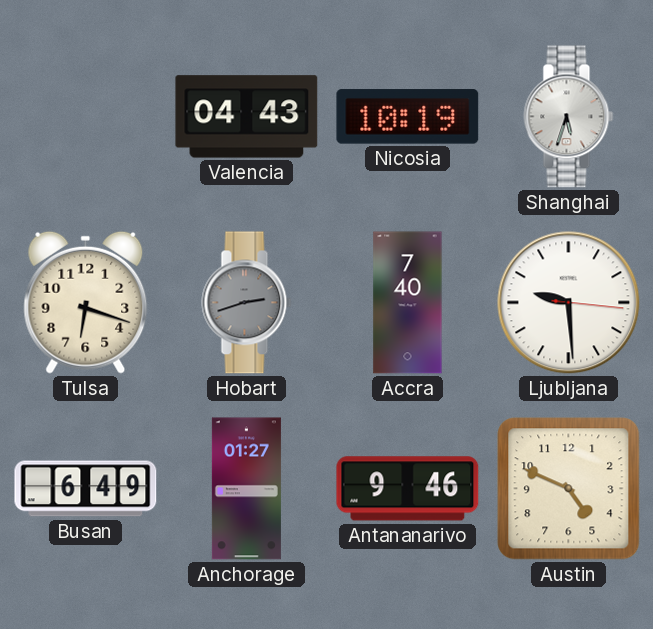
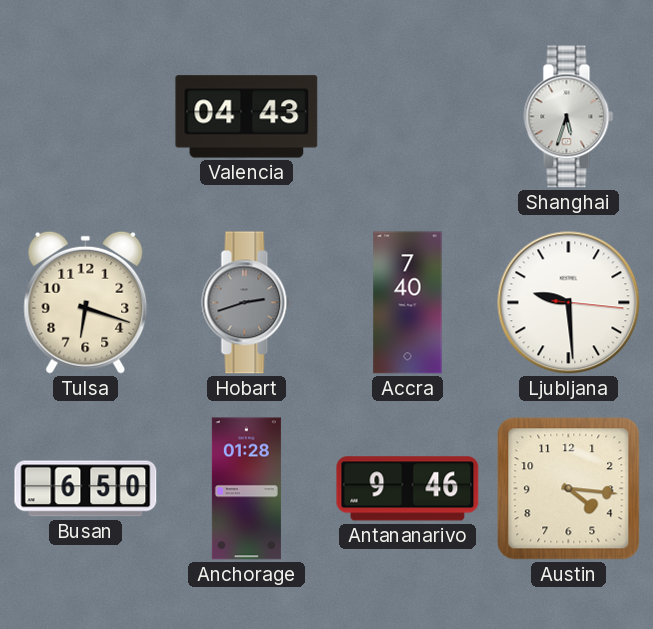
Nicosia: 10:19 -> none
Busan: 6:49 -> 6:50
Anchorage: 01:27 -> 01:28
Austin: 4:49 -> 4:16
